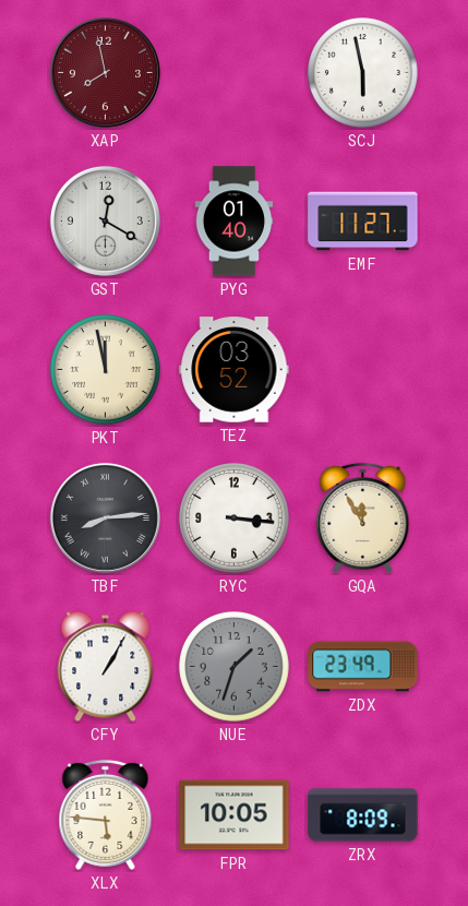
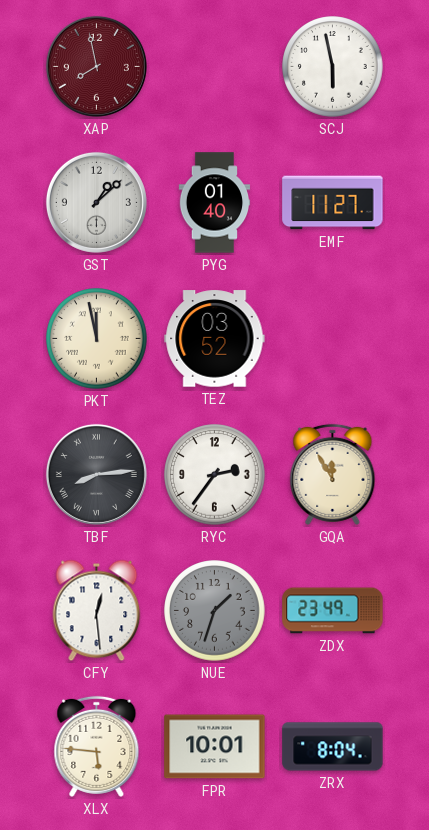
GST: 12:20 -> 1:08
RYC: 3:16 -> 2:36
CFY: 1:05 -> 12:29
FPR: 10:05 -> 10:01
ZRX: 8:09 -> 8:04
